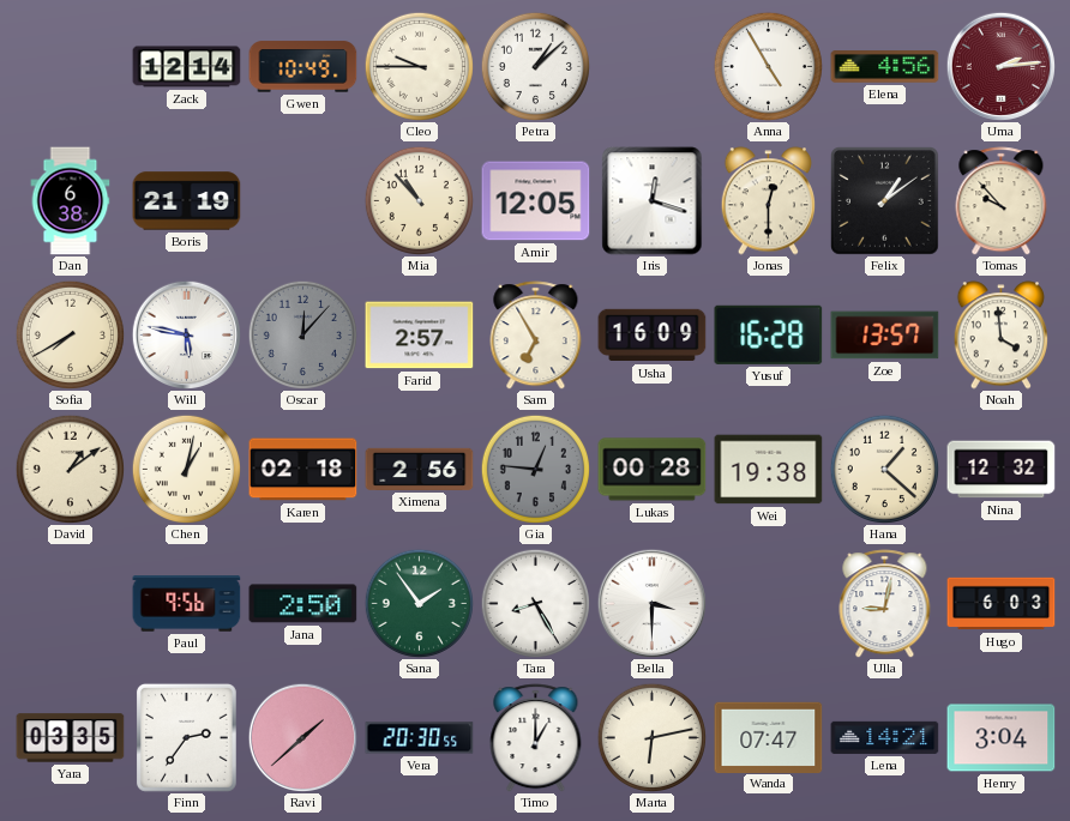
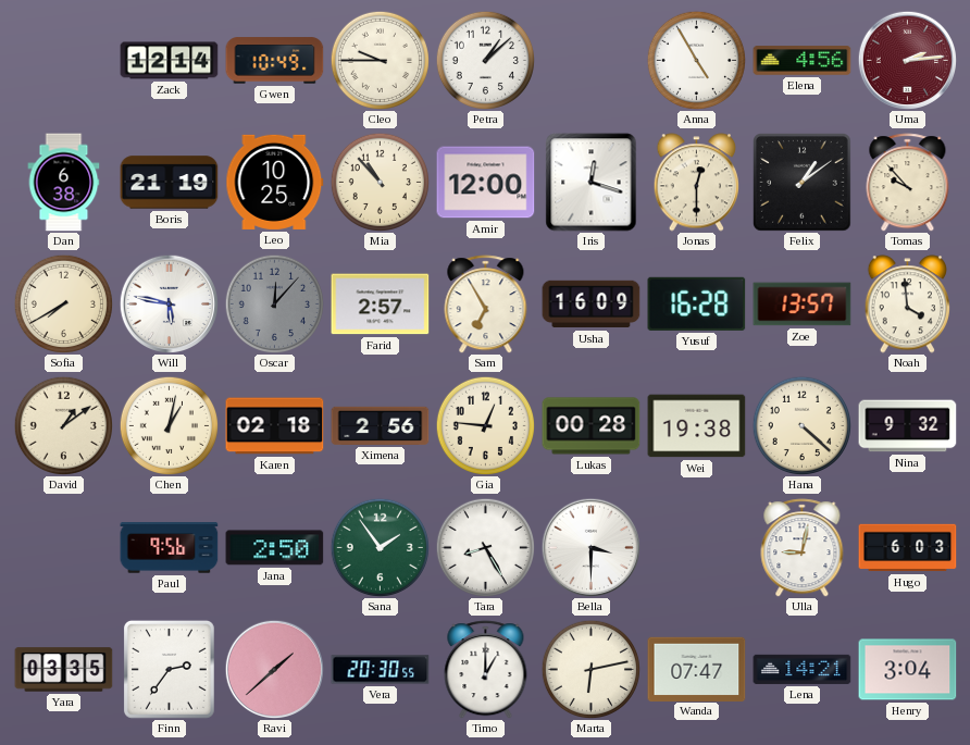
Leo: none -> 10:25
Amir: 12:05 -> 12:00
Gia dial: grey -> cream
Hana: 1:22 -> 4:22
Nina: 12:32 -> 9:32
